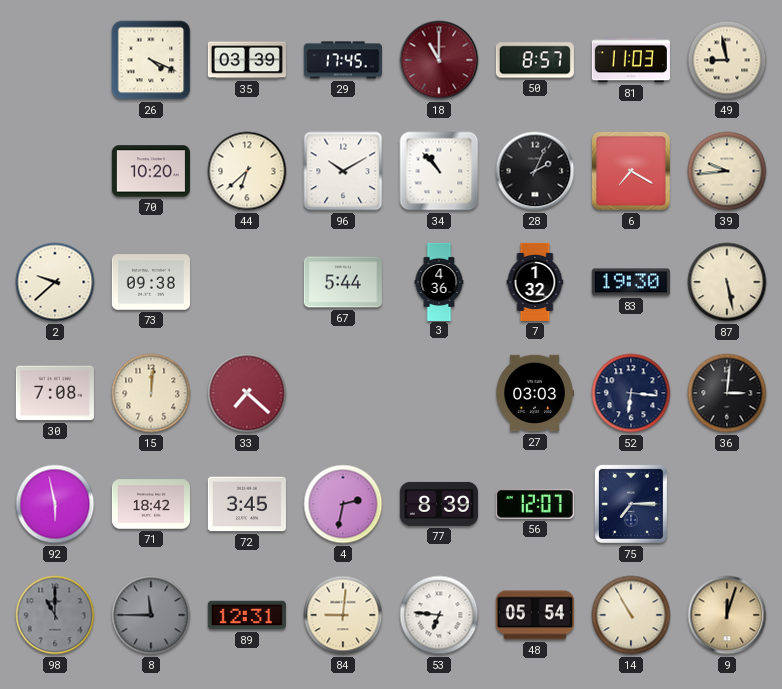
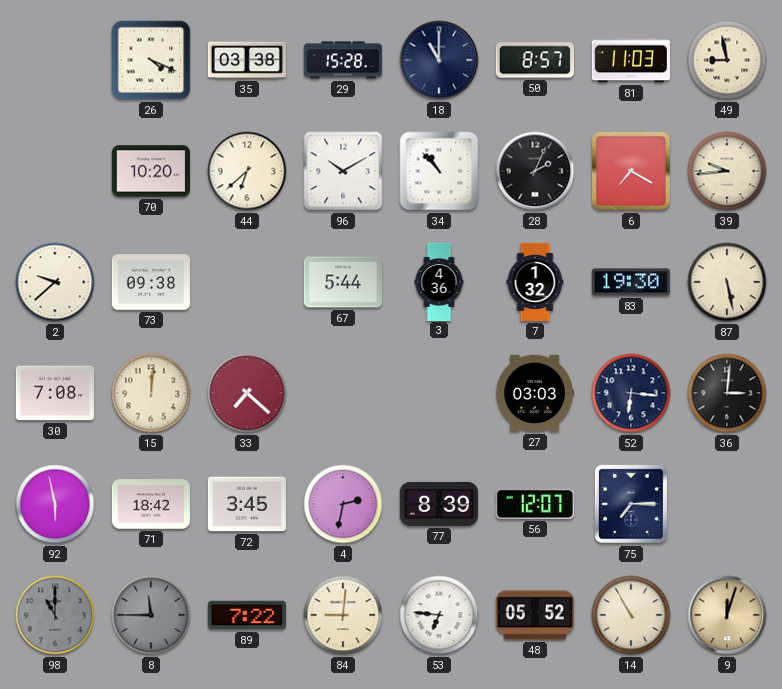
35: 03:39 -> 03:38
29: 17:45 -> 15:28
18 dial: burgundy -> navy
89: 12:31 -> 7:22
48: 05:54 -> 05:52
